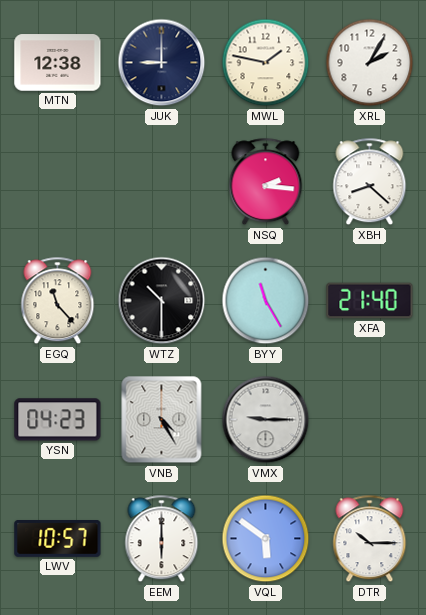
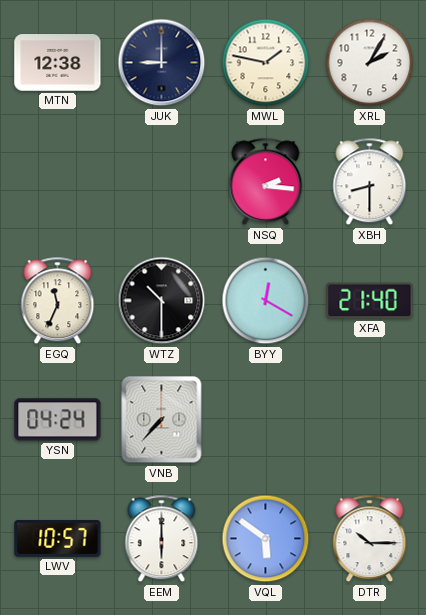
XBH: 8:22 -> 8:30
EGQ: 11:23 -> 11:34
BYY: 11:25 -> 12:20
YSN: 04:23 -> 04:24
VNB: 4:25 -> 7:37
VMX: 9:15 -> none
